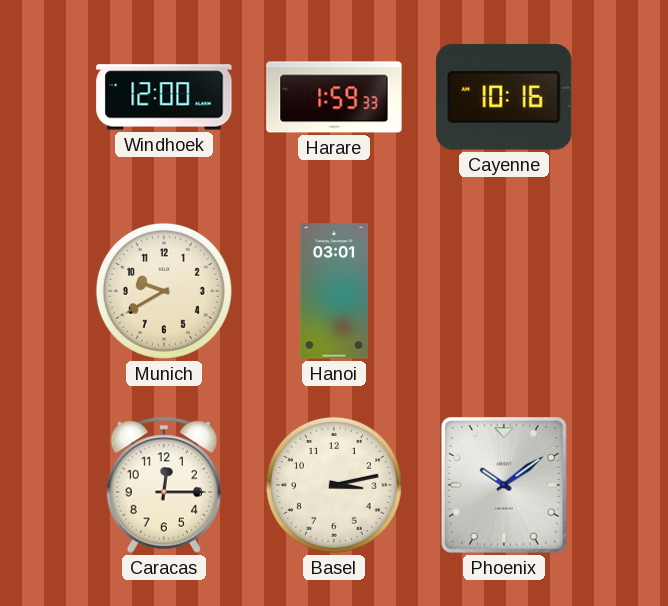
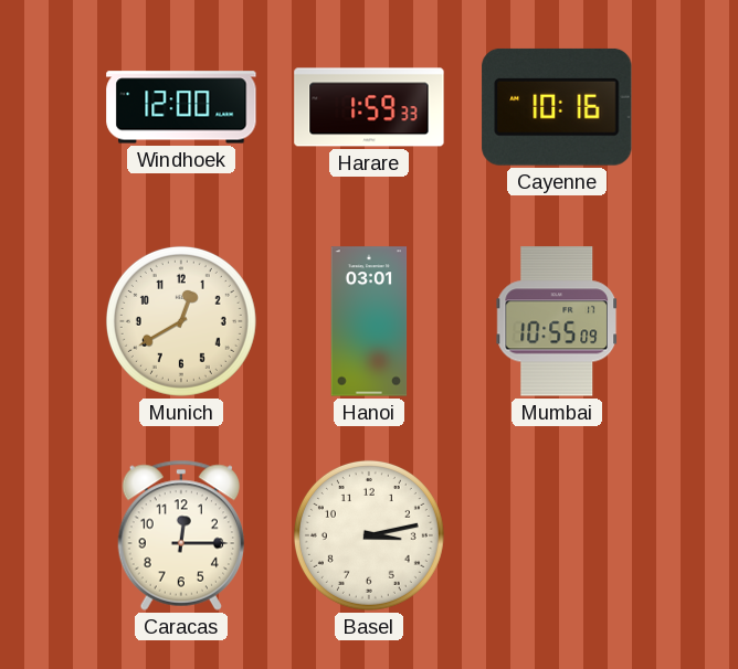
Munich: 9:40 -> 12:40
Mumbai: none -> 10:55
Phoenix: 10:09 -> none
